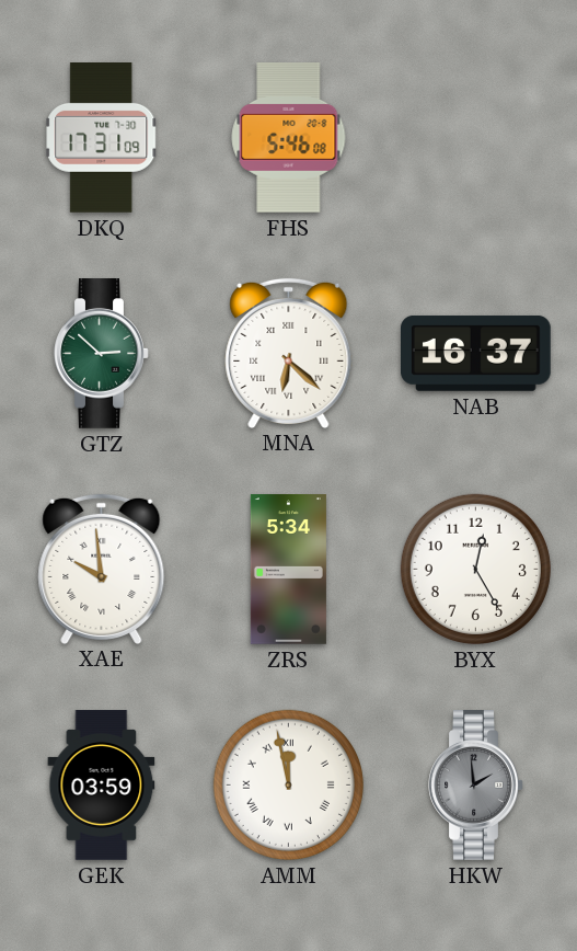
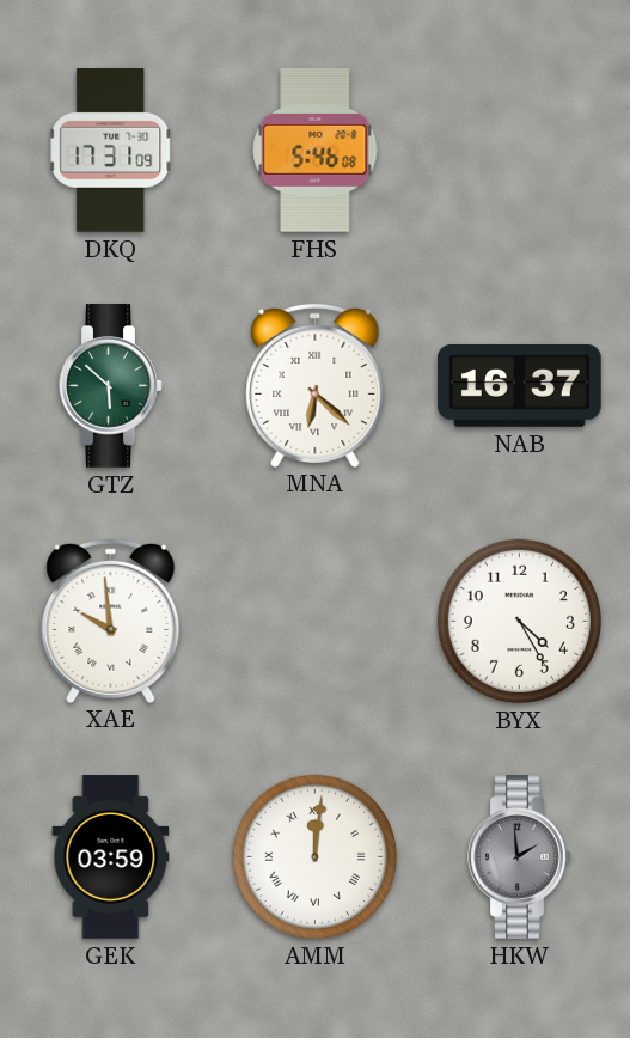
GTZ: 2:52 -> 5:52
ZRS: 5:34 -> none
BYX: 12:25 -> 4:25
AMM: 11:58 -> 12:01
